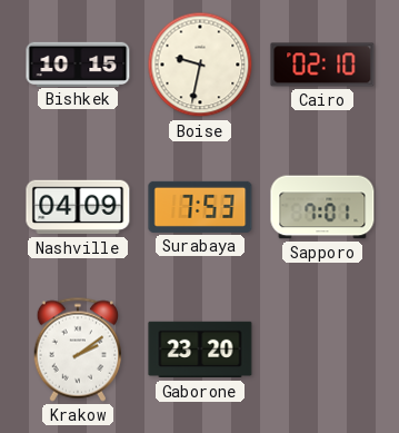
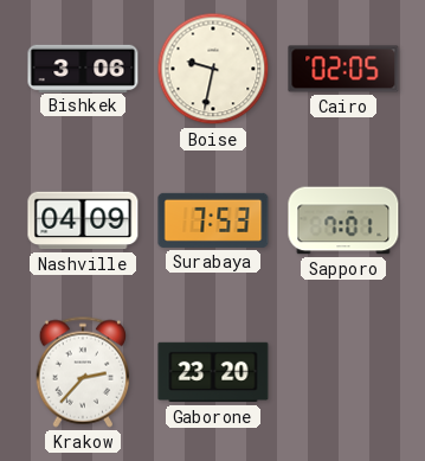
Bishkek: 10:15 -> 3:06
Cairo: 02:10 -> 02:05
Krakow: 2:09 -> 2:37
